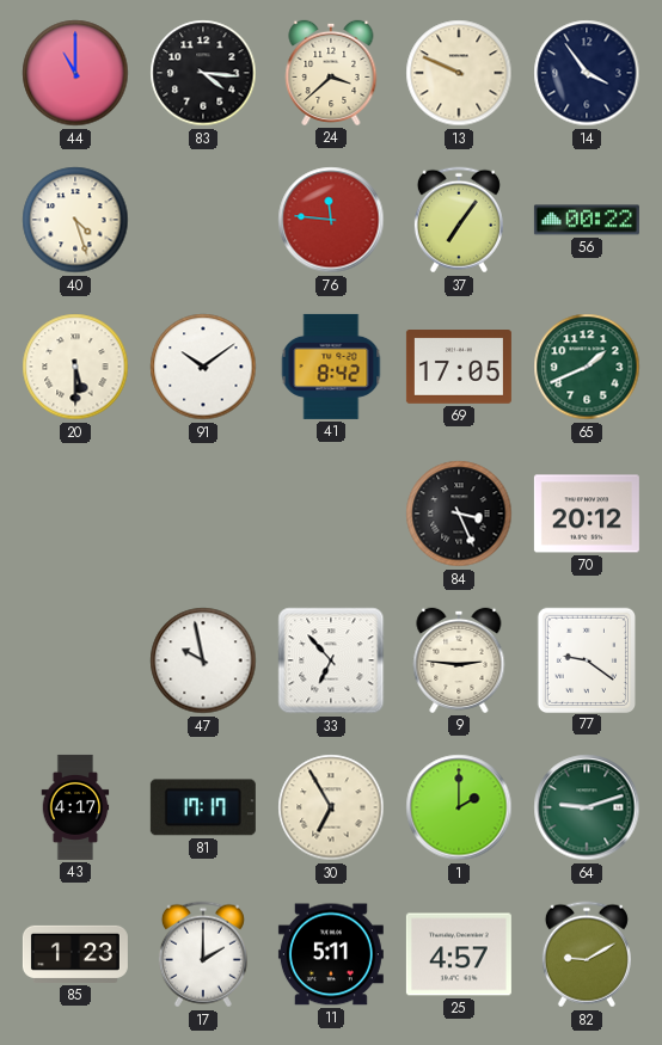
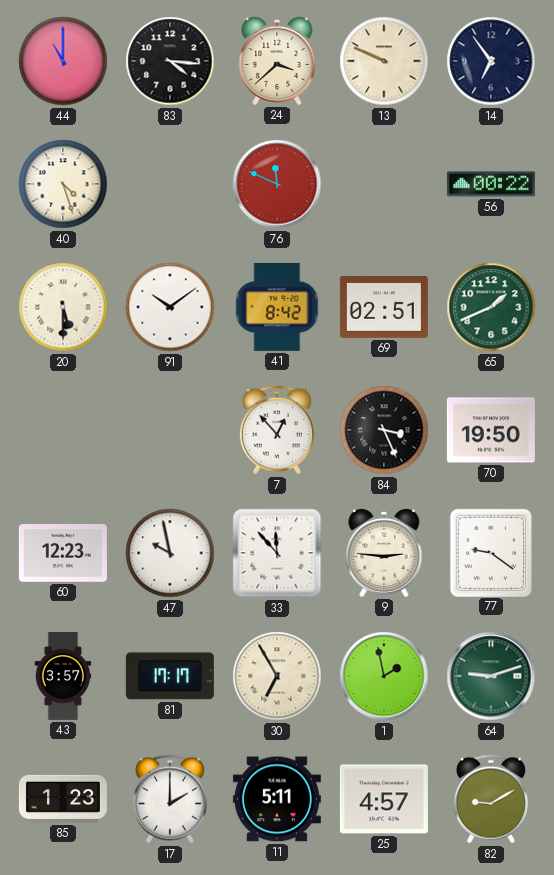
14: 3:54 -> 6:54
76: 11:46 -> 11:49
37: 7:06 -> none
69: 17:05 -> 02:51
7: none -> 12:53
70: 20:12 -> 19:50
60: none -> 12:23
33: 6:53 -> 11:53
43: 4:17 -> 3:57
1: 2:00 -> 1:58
